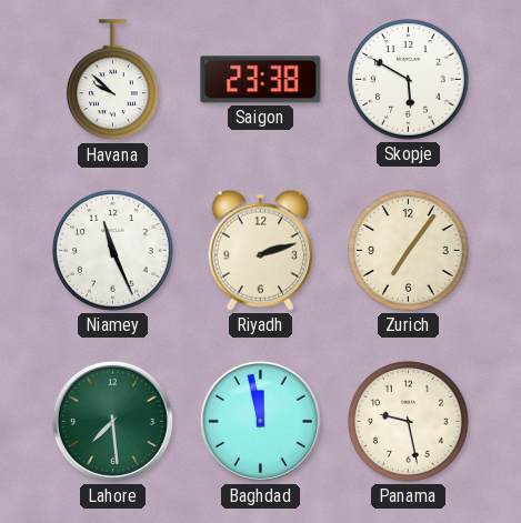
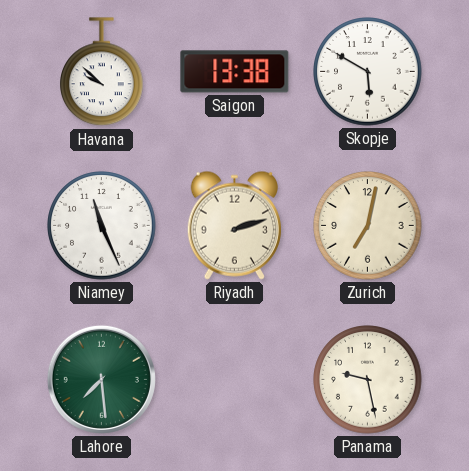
Saigon: 23:38 -> 13:38
Zurich: 7:06 -> 7:02
Baghdad: 11:58 -> none
